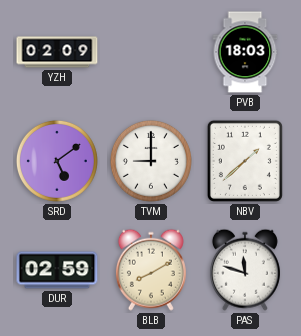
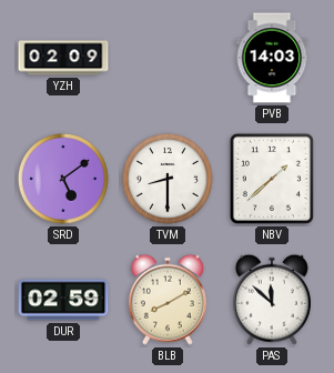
PVB: 18:03 -> 14:03
TVM: 9:00 -> 8:30
PAS: 11:48 -> 11:52
